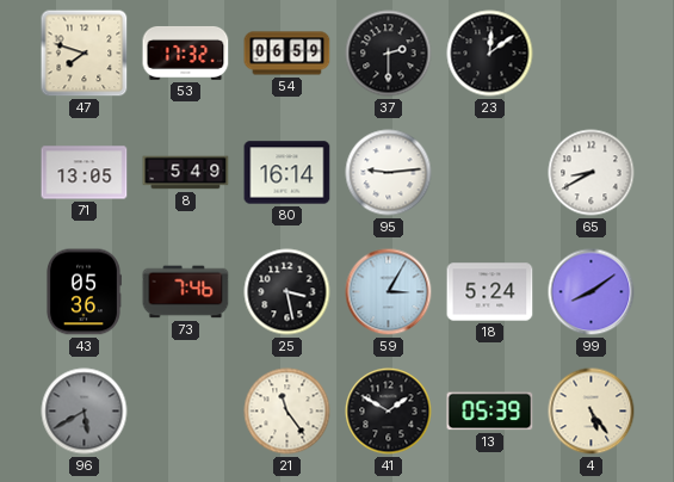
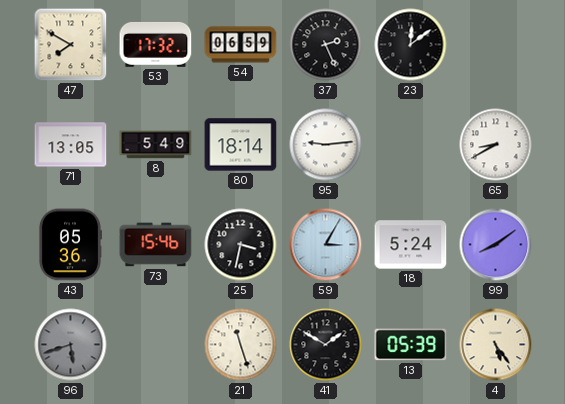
47: 7:48 -> 7:50
37: 2:30 -> 2:26
80: 16:14 -> 18:14
73: 7:46 -> 15:46
25: 3:28 -> 3:32
96: 5:40 -> 5:42
21: 11:24 -> 11:27
